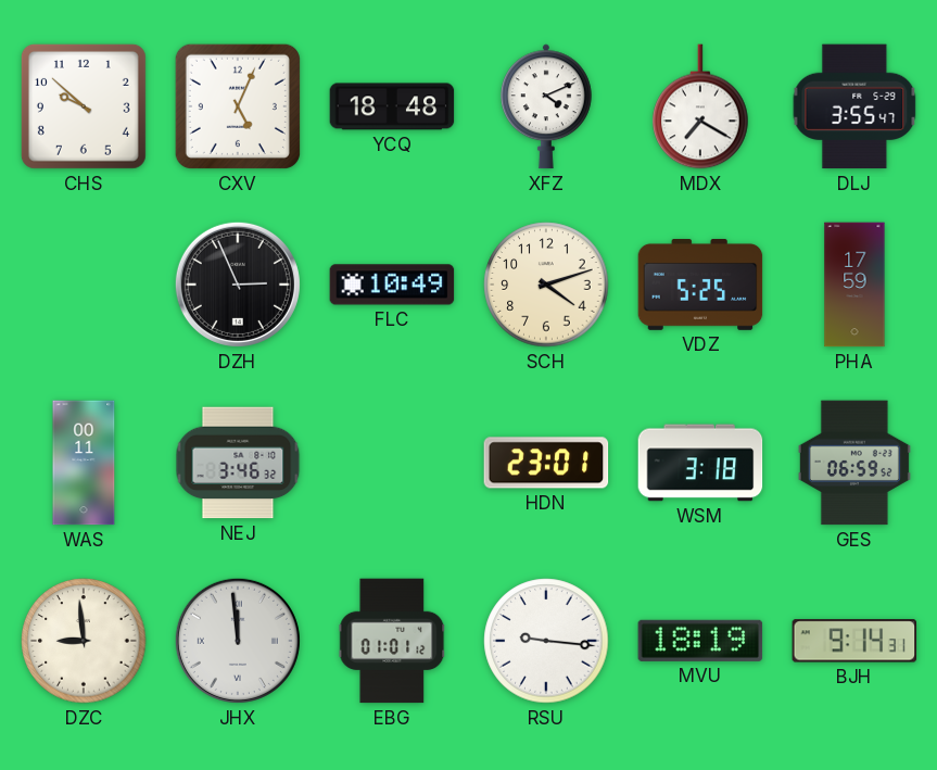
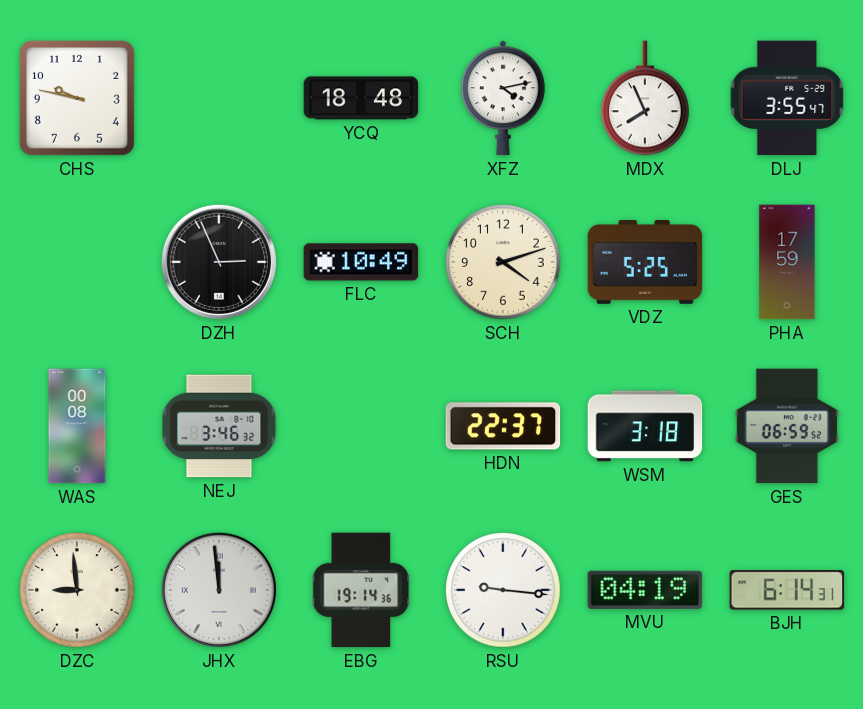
CHS: 9:52 -> 9:47
CXV: 5:04 -> none
XFZ: 4:11 -> 4:13
MDX: 7:20 -> 7:56
WAS: 00:11 -> 00:08
HDN: 23:01 -> 22:37
EBG: 01:01 -> 19:14
MVU: 18:19 -> 04:19
BJH: 9:14 -> 6:14
